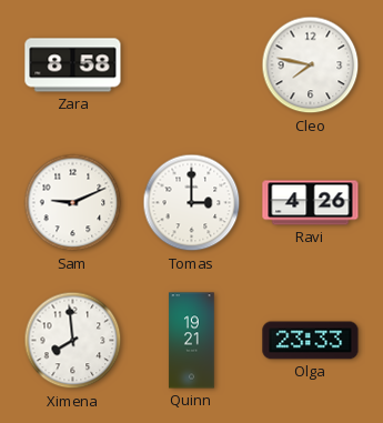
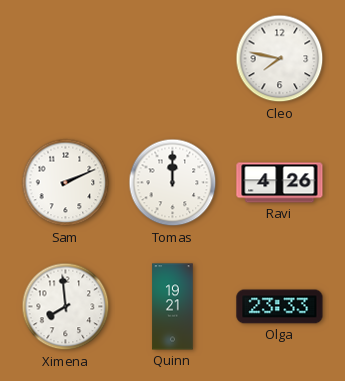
Zara: 8:58 -> none
Sam: 9:11 -> 2:11
Tomas: 3:00 -> 12:00
